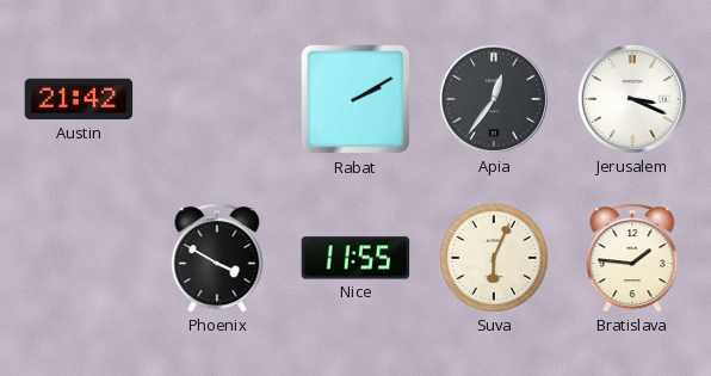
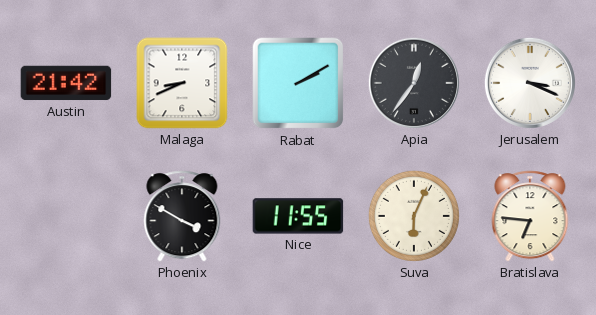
Malaga: none -> 8:41
Bratislava: 1:46 -> 6:46
